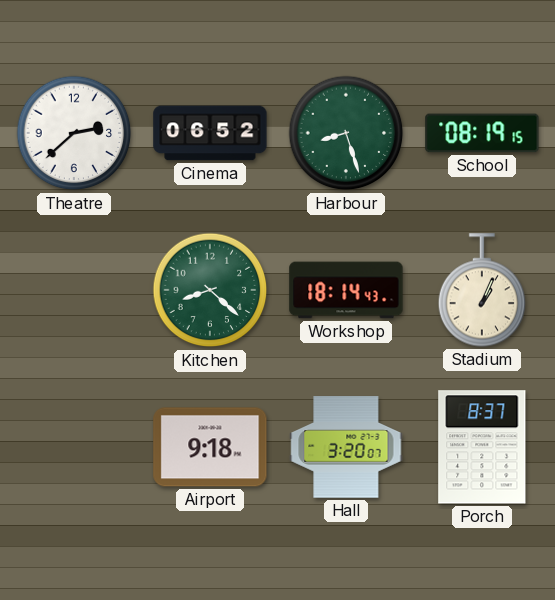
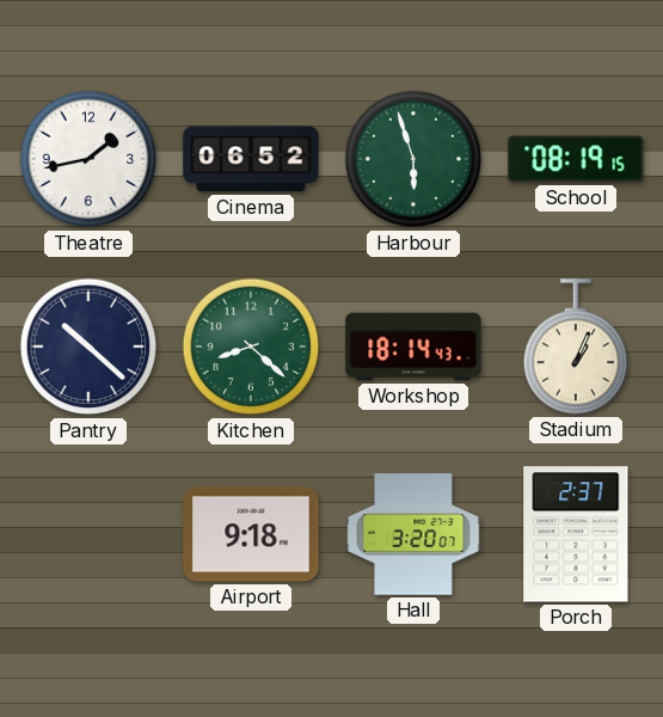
Theatre: 2:38 -> 1:43
Harbour: 8:27 -> 5:57
Pantry: none -> 10:22
Porch: 8:37 -> 2:37
